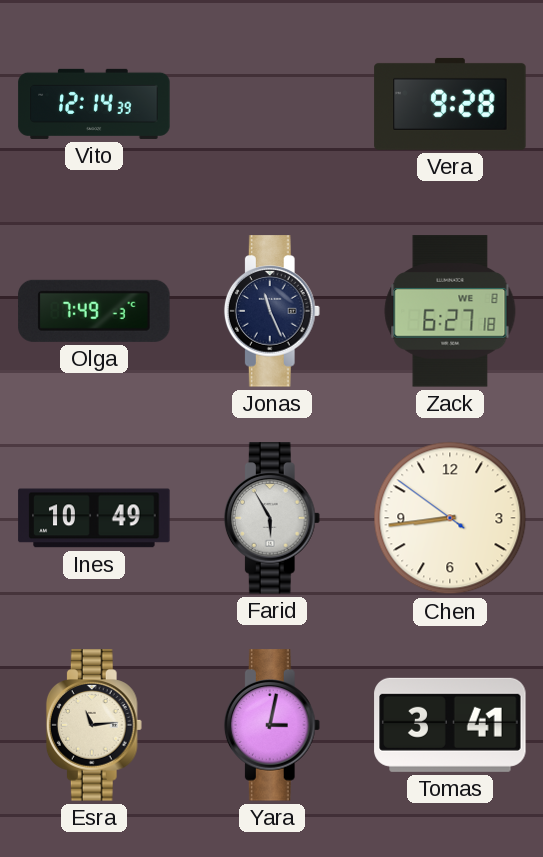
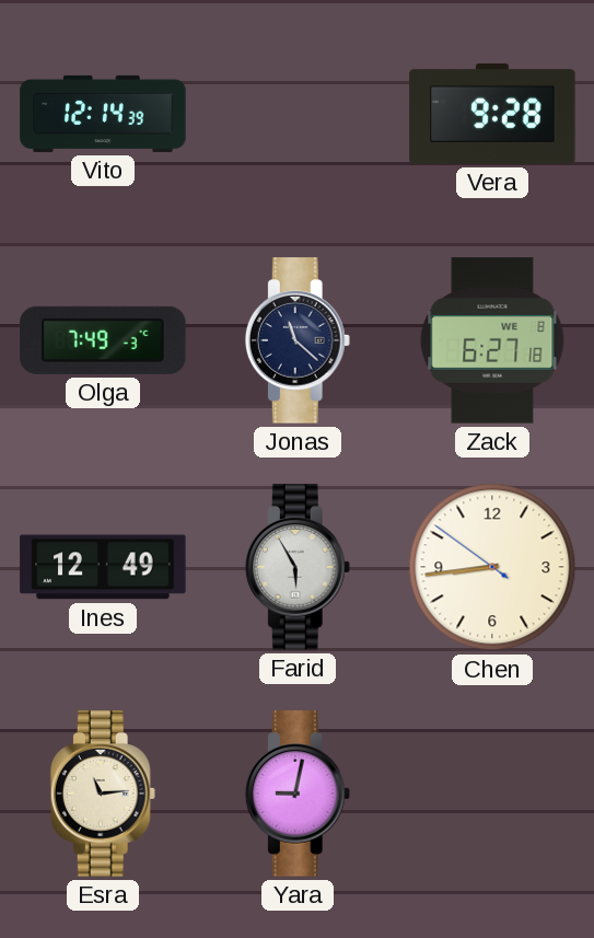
Jonas: 11:26 -> 11:22
Ines: 10:49 -> 12:49
Yara: 3:02 -> 9:02
Tomas: 3:41 -> none
